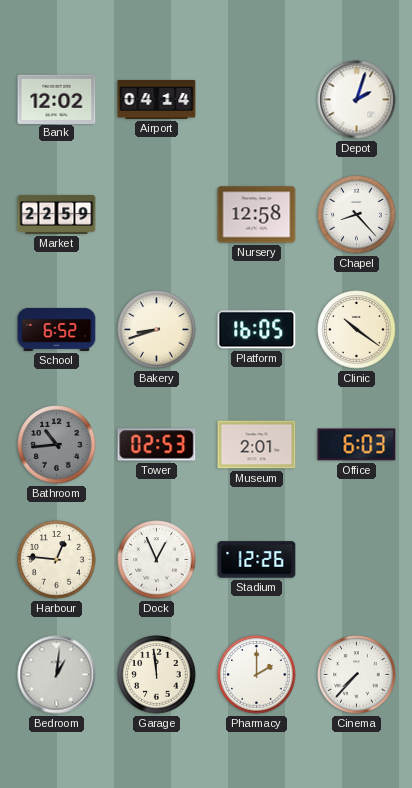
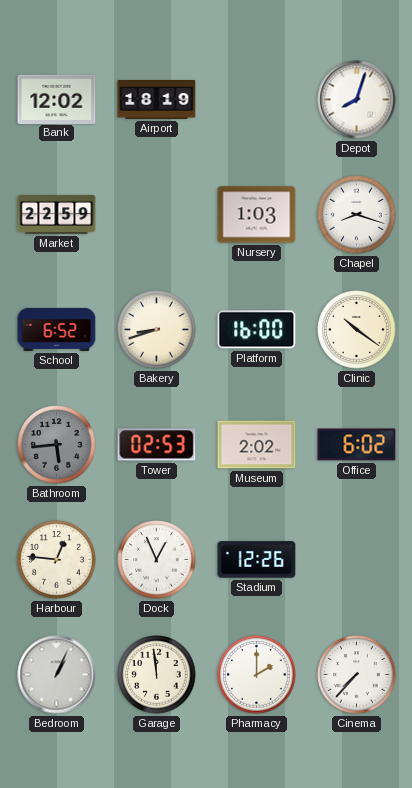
Airport: 04:14 -> 18:19
Depot: 2:03 -> 8:03
Nursery: 12:58 -> 1:03
Chapel: 8:23 -> 8:18
Platform: 16:05 -> 16:00
Bathroom: 10:44 -> 5:44
Museum: 2:01 -> 2:02
Office: 6:03 -> 6:02
Bedroom: 1:01 -> 1:04
